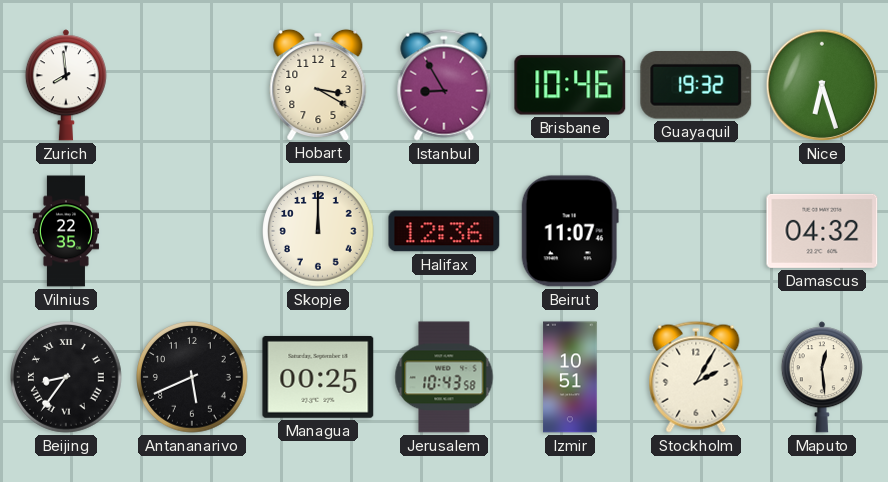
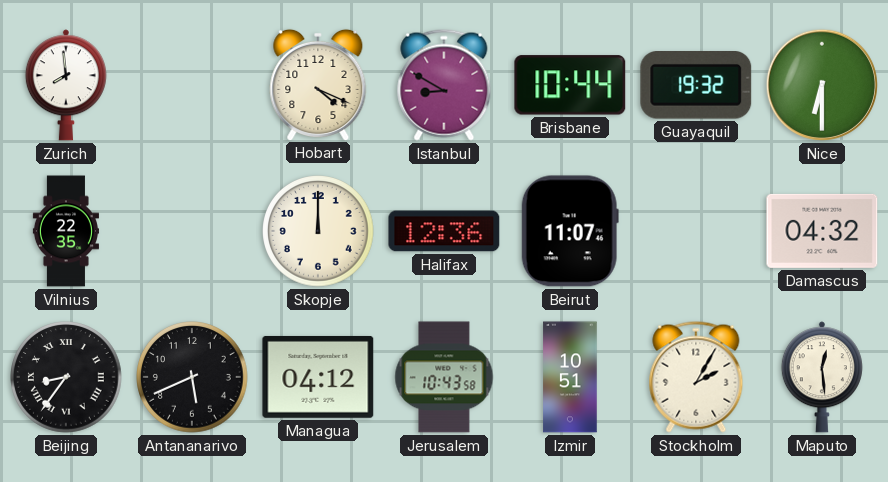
Hobart: 3:20 -> 4:19
Istanbul: 8:55 -> 8:50
Brisbane: 10:46 -> 10:44
Nice: 6:27 -> 6:30
Managua: 00:25 -> 04:12
